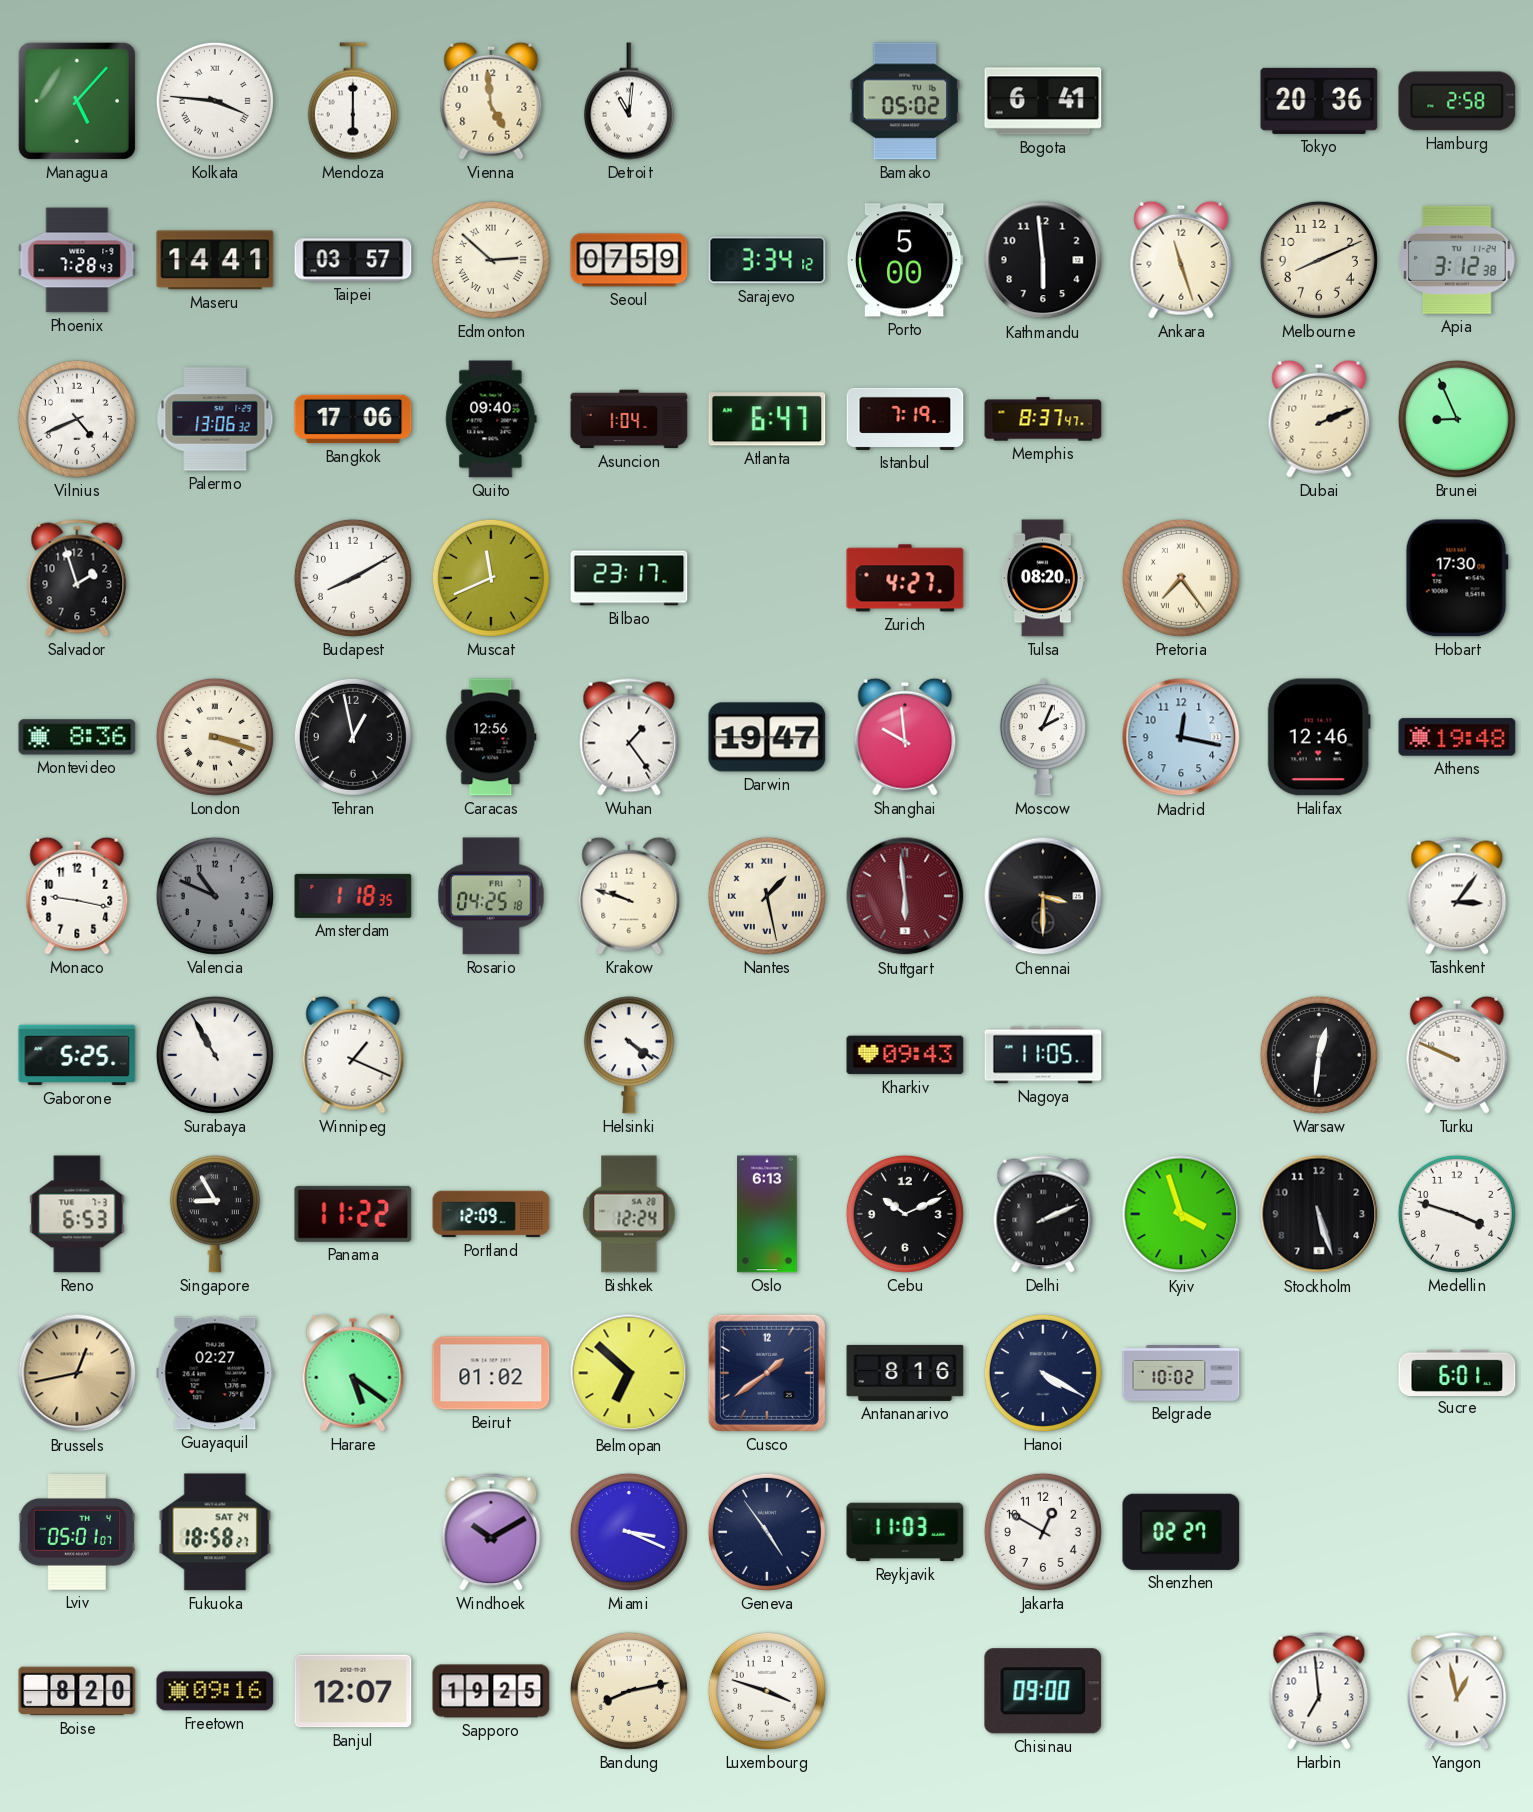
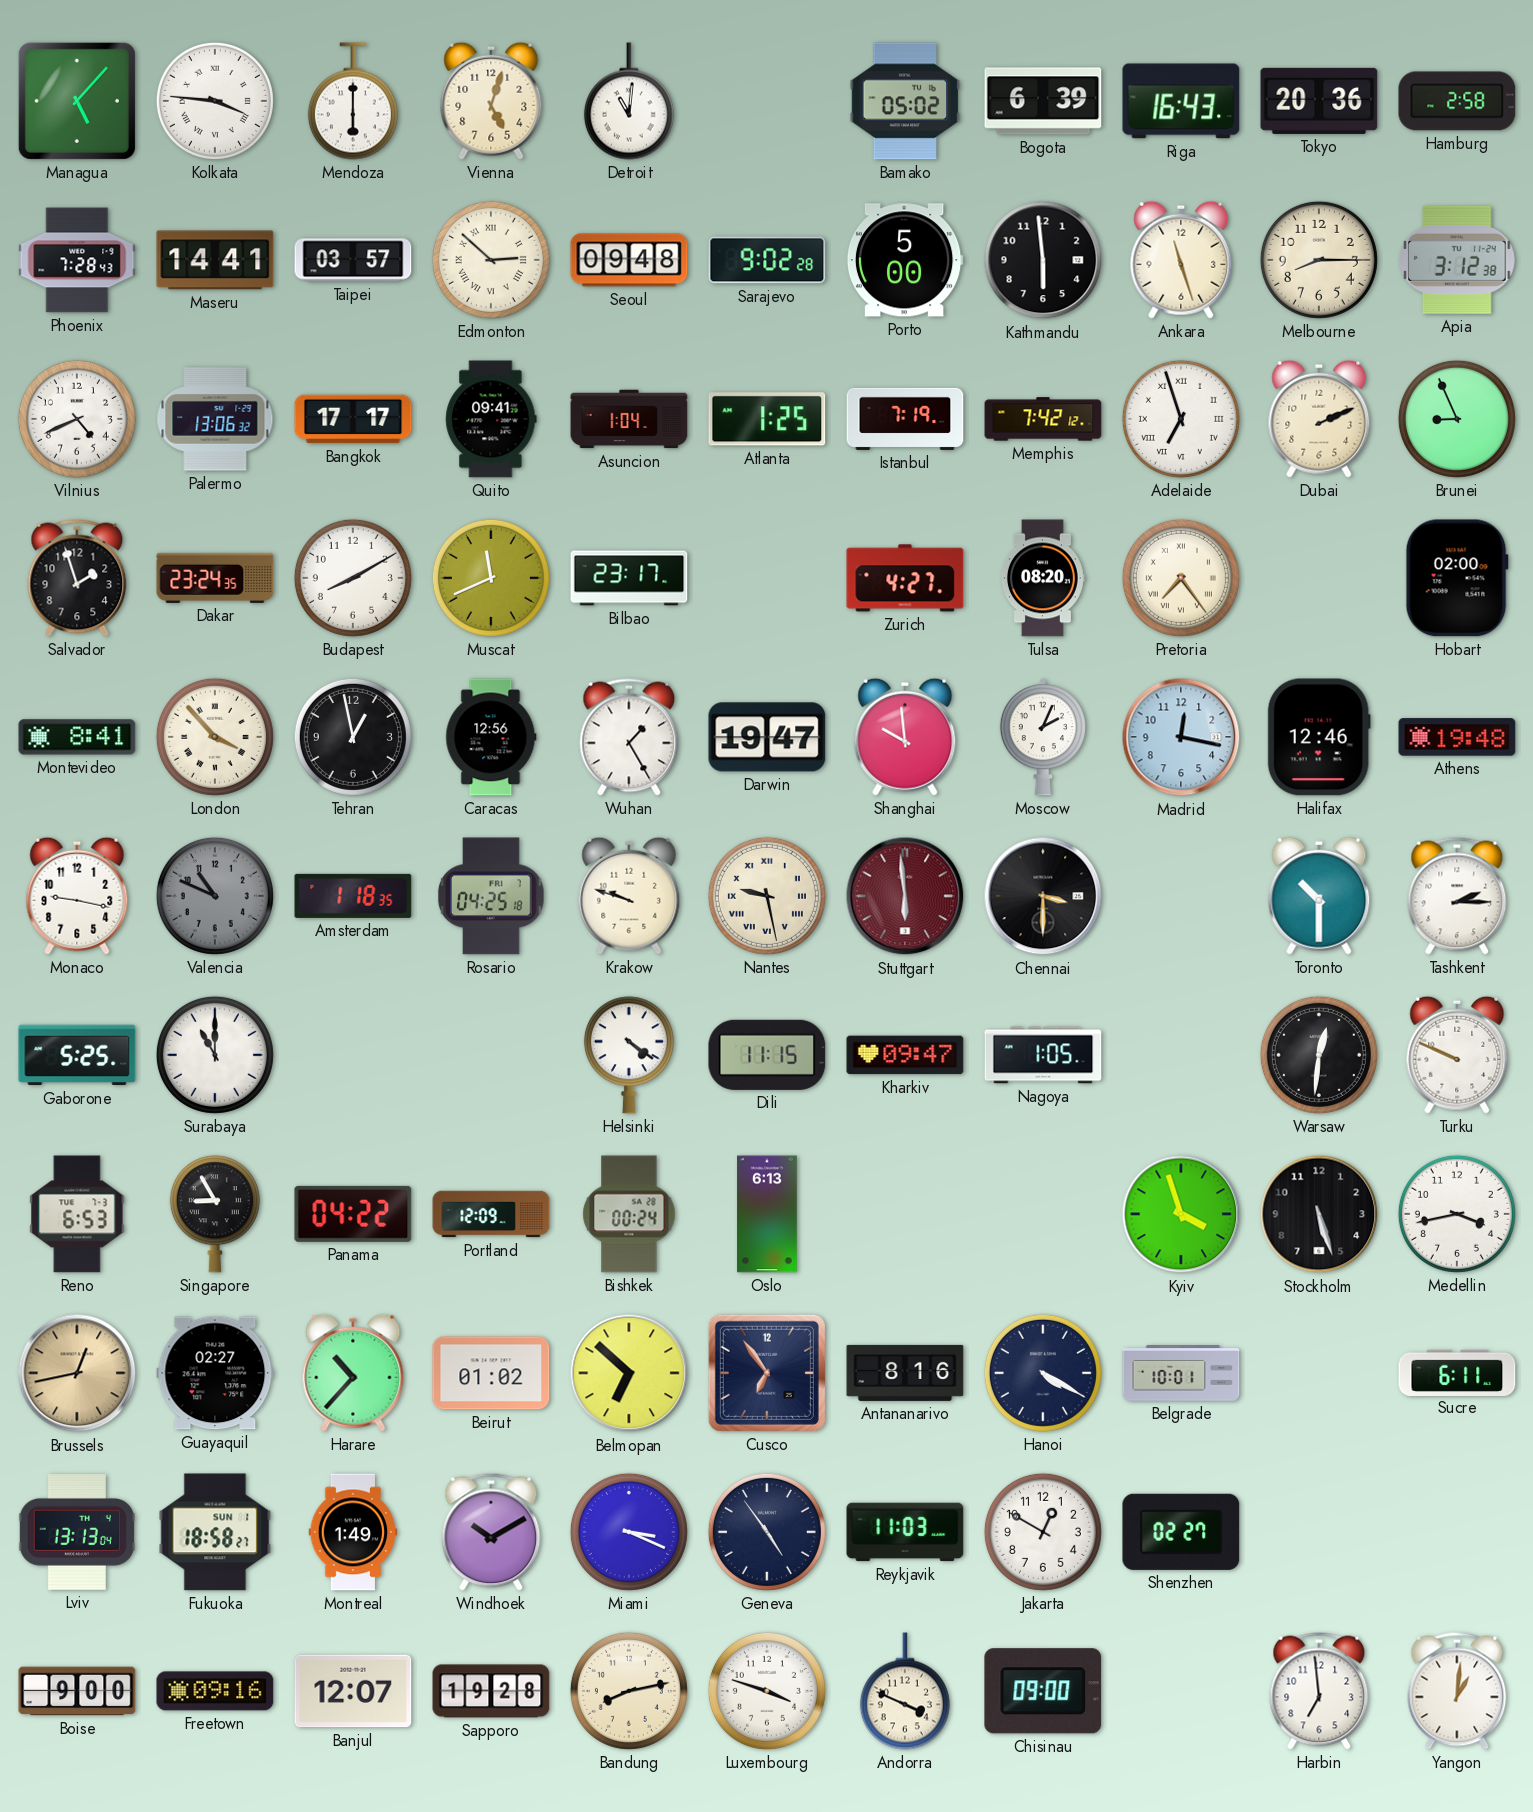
Vienna: 4:59 -> 5:03
Bogota: 6:41 -> 6:39
Riga: none -> 16:43
Seoul: 07:59 -> 09:48
Sarajevo: 3:34 -> 9:02
Melbourne: 8:11 -> 8:15
Bangkok: 17:06 -> 17:17
Quito: 09:40 -> 09:41
Atlanta: 6:47 -> 1:25
Memphis: 8:37 -> 7:42
Adelaide: none -> 6:57
Dakar: none -> 23:24
Hobart: 17:30 -> 02:00
Montevideo: 8:36 -> 8:41
London: 3:18 -> 3:53
Wuhan: 1:24 -> 1:25
Nantes: 1:28 -> 9:28
Toronto: none -> 10:30
Tashkent: 3:06 -> 2:15
Surabaya: 10:55 -> 11:00
Winnipeg: 1:19 -> none
Dili: none -> 11:15
Kharkiv: 09:43 -> 09:47
Nagoya: 11:05 -> 1:05
Panama: 11:22 -> 04:22
Bishkek: 12:24 -> 00:24
Cebu: 10:11 -> none
Delhi: 2:11 -> none
Medellin: 3:48 -> 3:43
Harare: 5:21 -> 10:37
Cusco: 1:39 -> 6:54
Belgrade: 10:02 -> 10:01
Sucre: 6:01 -> 6:11
Lviv: 05:01 -> 13:13
Fukuoka date: SAT 24 -> SUN 1
Montreal: none -> 1:49
Boise: 8:20 -> 9:00
Sapporo: 19:25 -> 19:28
Andorra: none -> 3:49
Yangon: 12:58 -> 1:01
